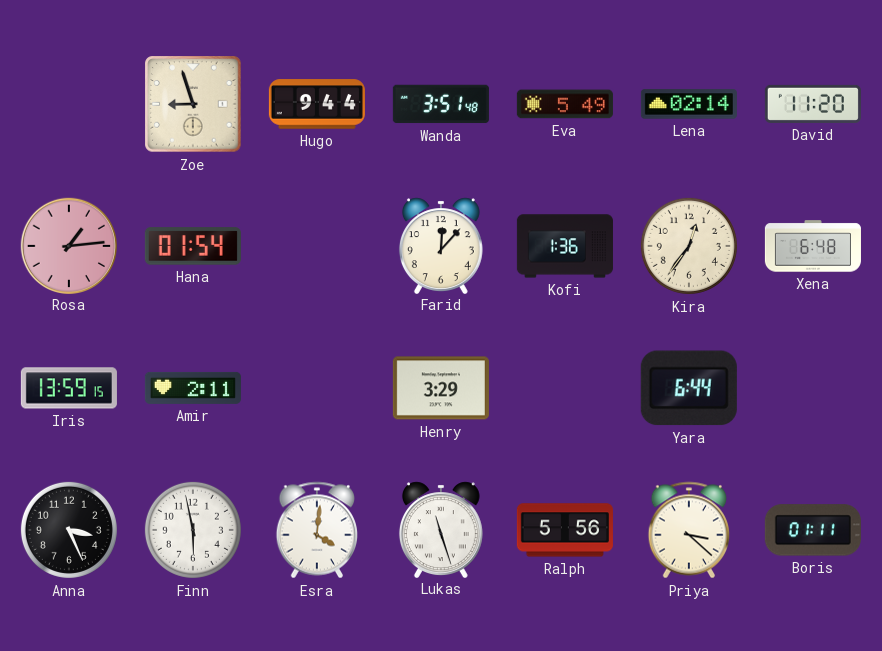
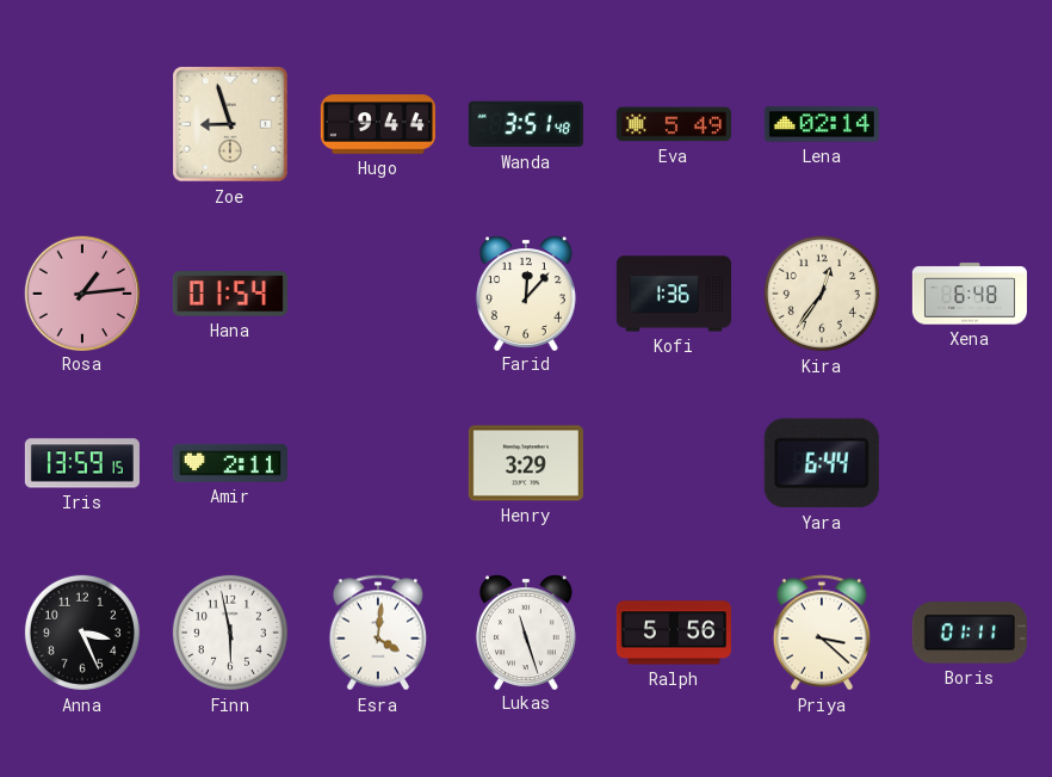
David: 11:20 -> none
